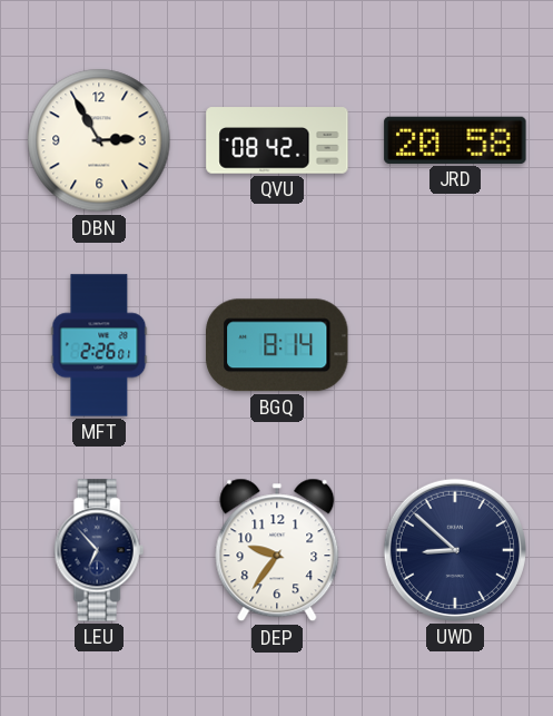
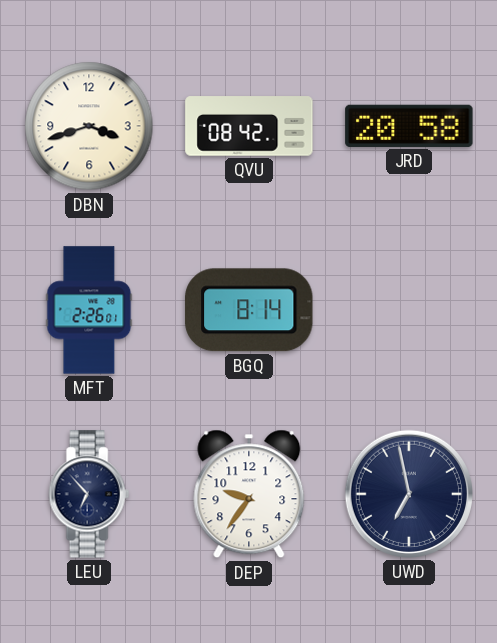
DBN: 2:55 -> 3:42
UWD: 8:52 -> 6:58
